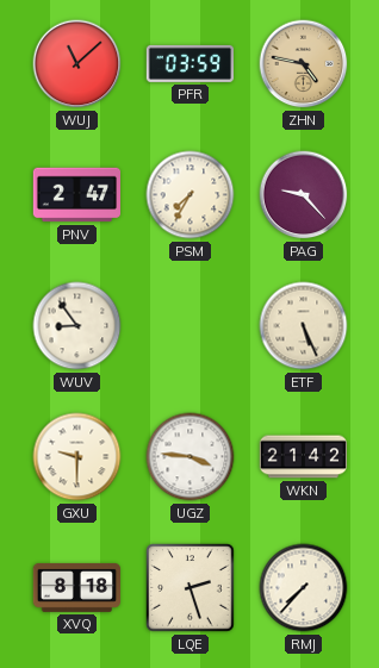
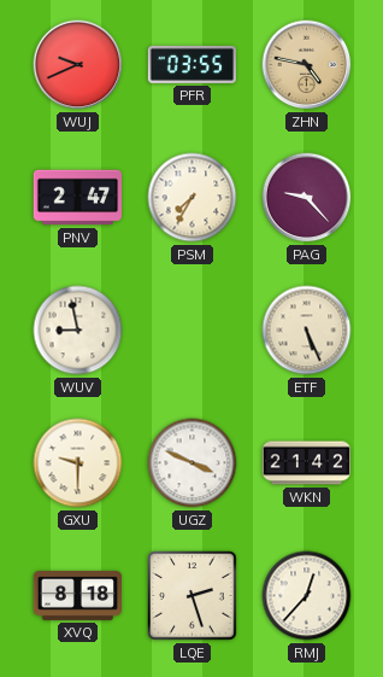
WUJ: 11:08 -> 9:41
PFR: 03:59 -> 03:55
WUV: 8:54 -> 8:58
UGZ: 3:46 -> 3:49
RMJ: 7:37 -> 12:37
